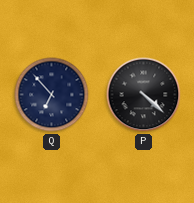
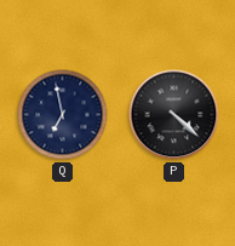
Q: 6:53 -> 6:58
